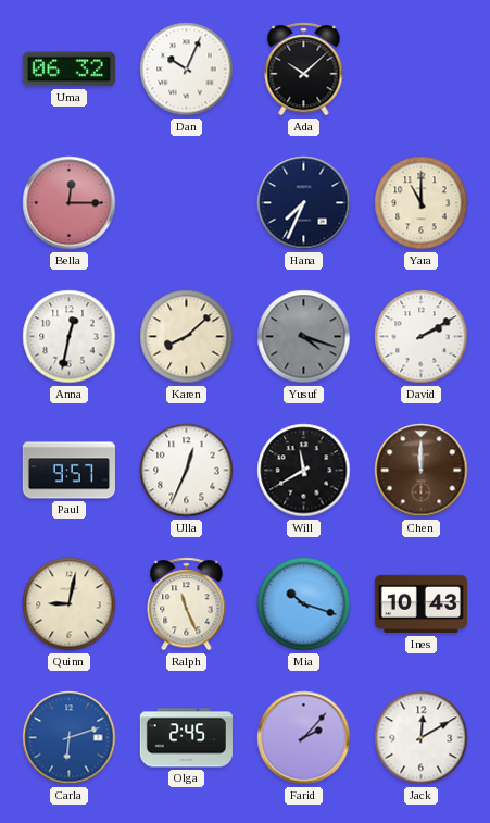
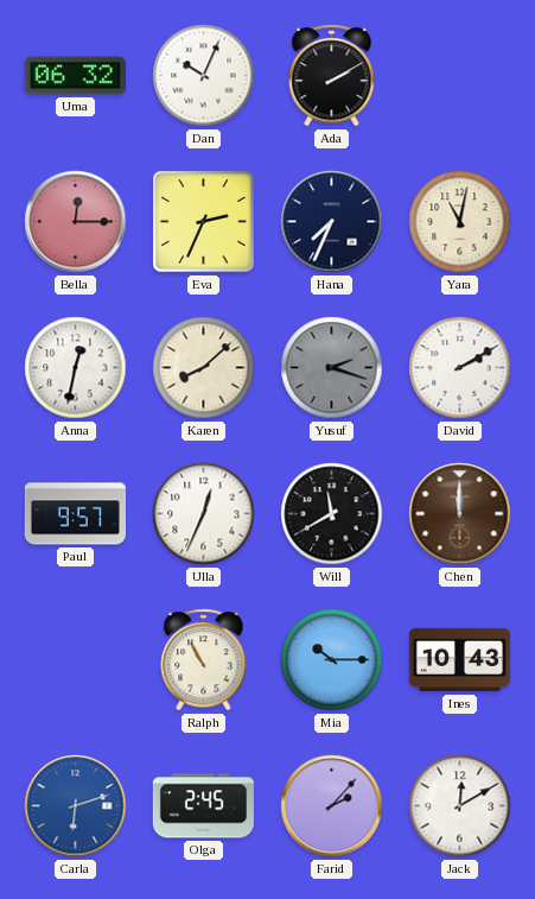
Ada: 10:08 -> 2:10
Eva: none -> 2:34
Yara: 11:00 -> 11:02
Yusuf: 4:18 -> 2:18
Quinn: 9:02 -> none
Ralph: 11:26 -> 10:55
Mia: 10:18 -> 10:15
